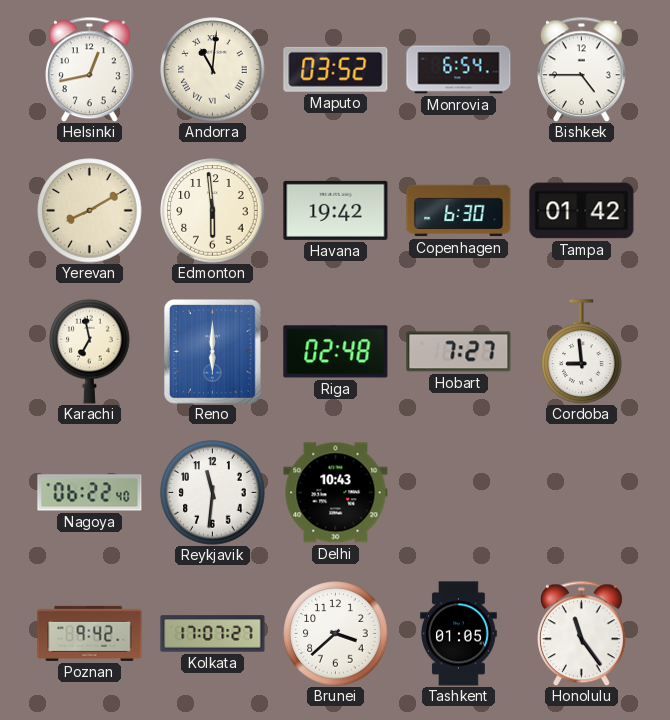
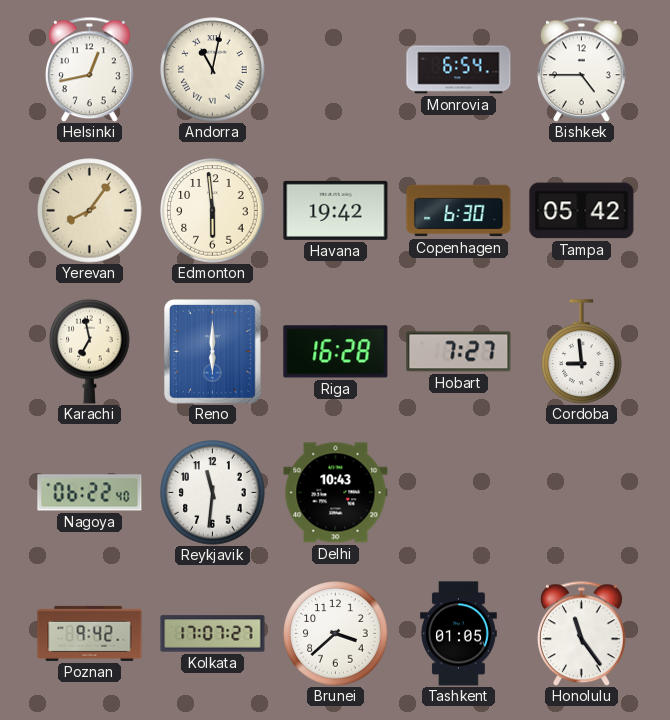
Andorra: 11:01 -> 11:02
Maputo: 03:52 -> none
Yerevan: 8:10 -> 8:06
Tampa: 01:42 -> 05:42
Riga: 02:48 -> 16:28
